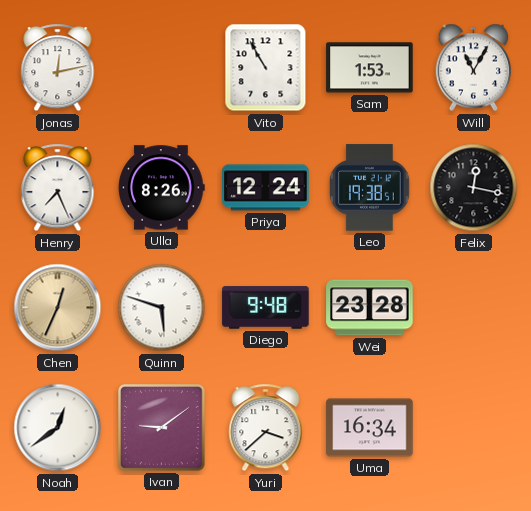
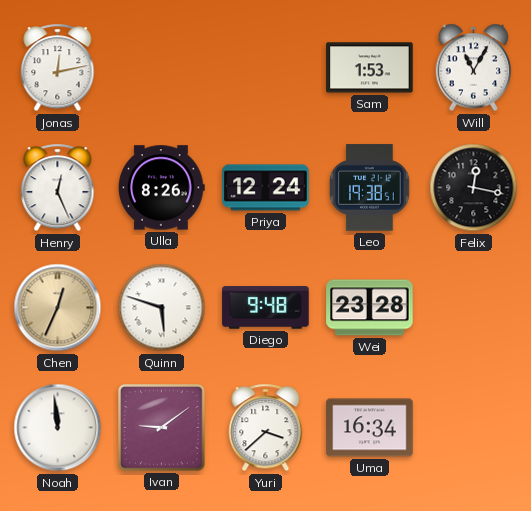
Vito: 10:55 -> none
Henry: 7:26 -> 12:26
Noah: 12:39 -> 11:59
